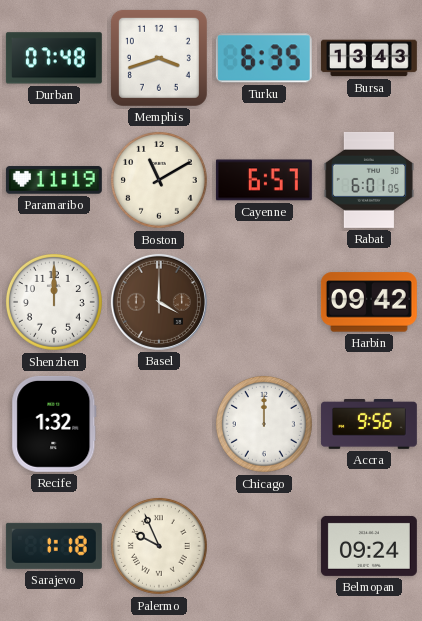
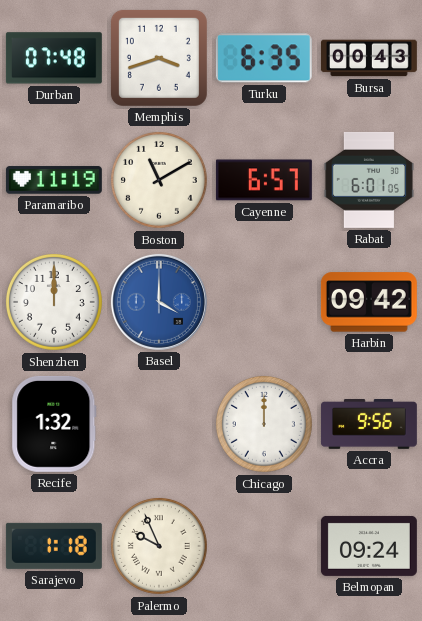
Bursa: 13:43 -> 00:43
Basel dial: brown -> blue
